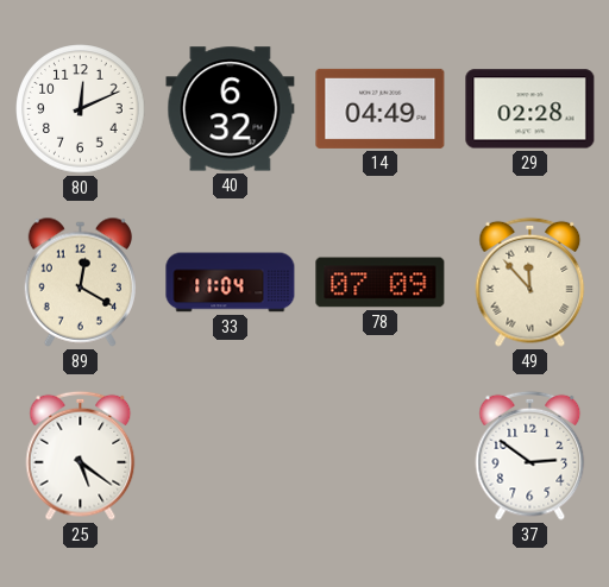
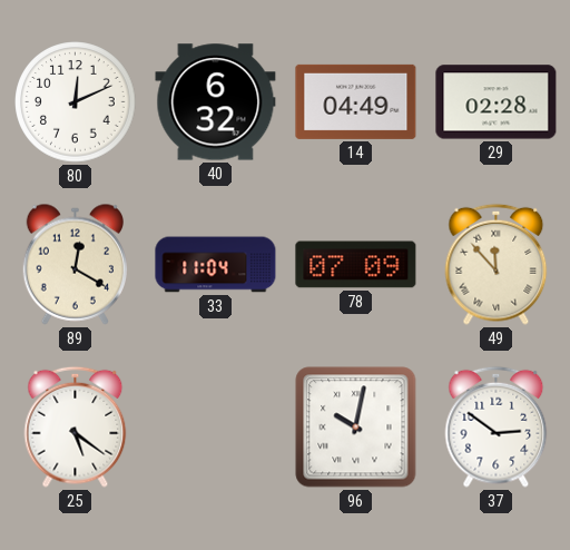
96: none -> 10:02
